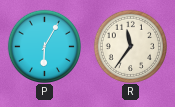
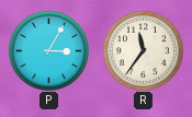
P: 6:05 -> 3:05
